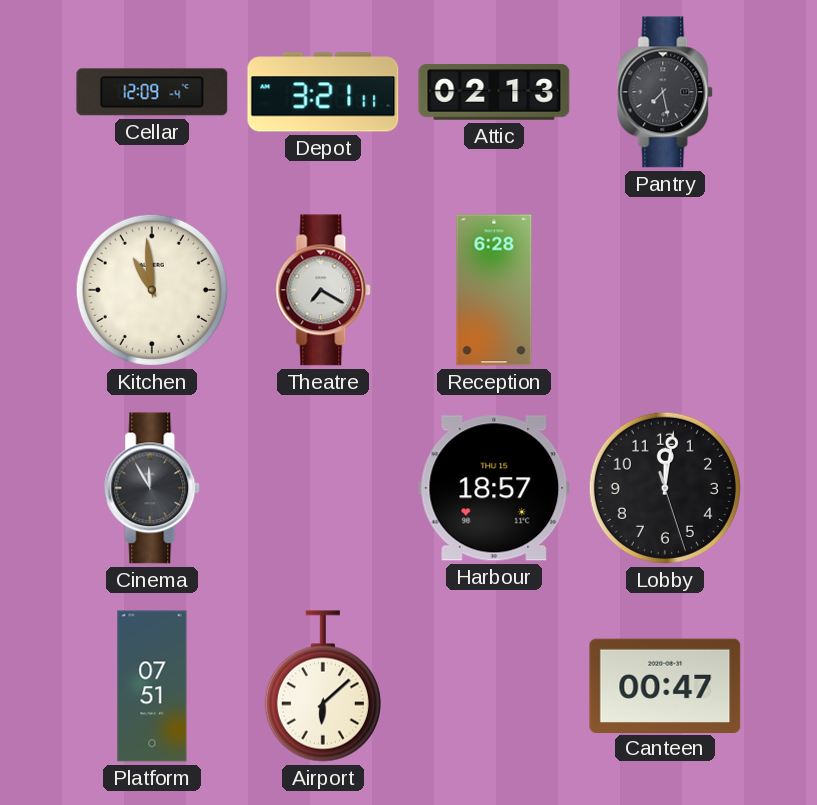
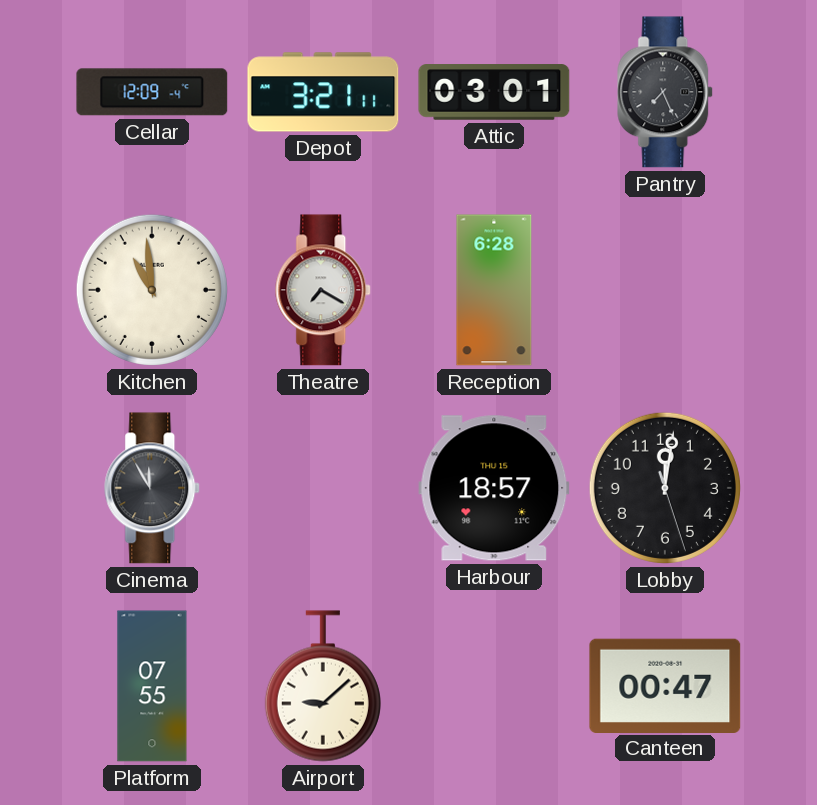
Attic: 02:13 -> 03:01
Pantry: 7:28 -> 7:26
Platform: 07:51 -> 07:55
Airport: 6:08 -> 9:08
